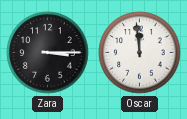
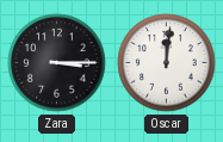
Oscar: 11:59 -> 12:01
